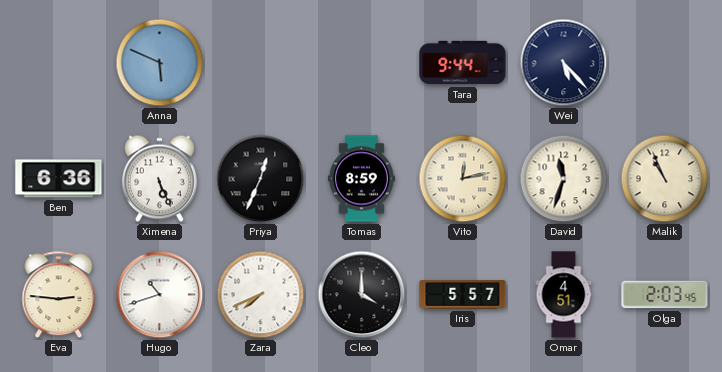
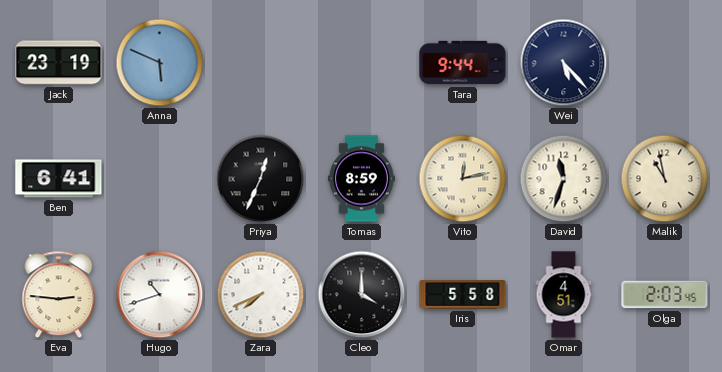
Jack: none -> 23:19
Ben: 6:36 -> 6:41
Ximena: 5:26 -> none
Malik: 10:56 -> 10:58
Iris: 5:57 -> 5:58
